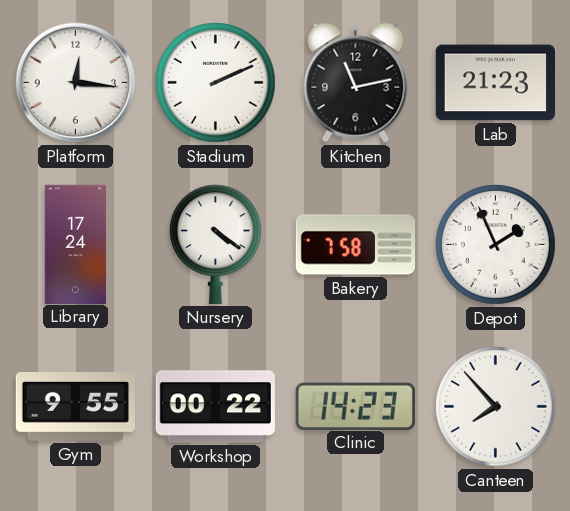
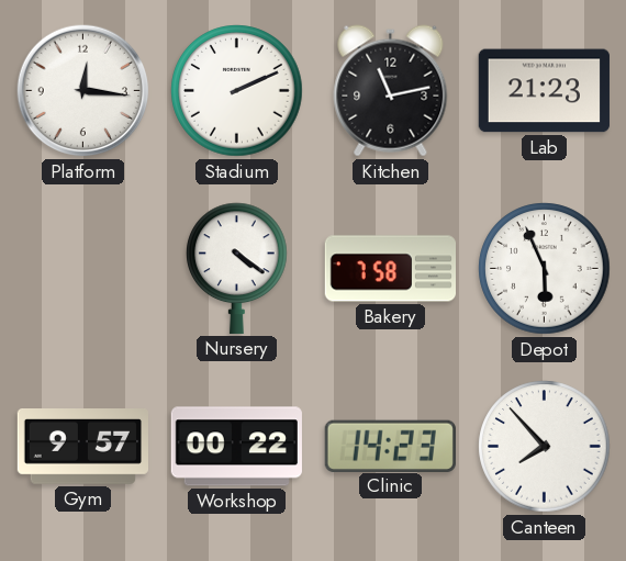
Library: 17:24 -> none
Depot: 1:56 -> 5:56
Gym: 9:55 -> 9:57
